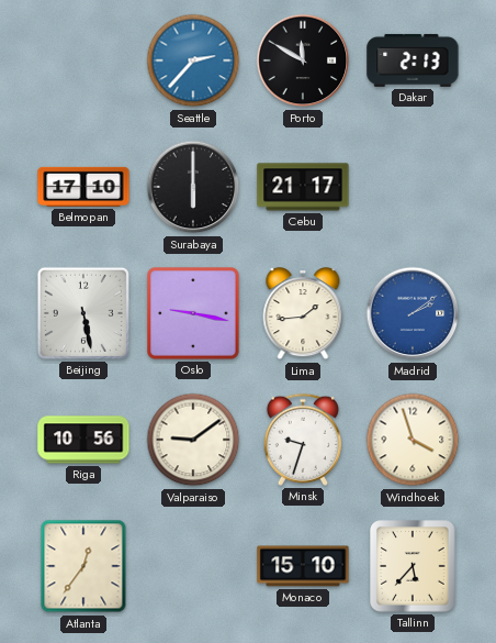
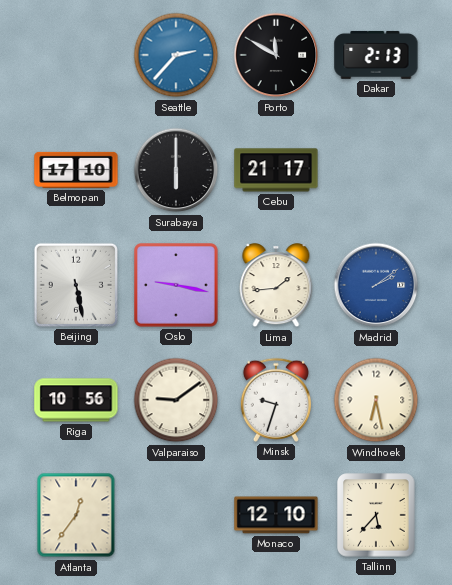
Windhoek: 3:57 -> 6:28
Monaco: 15:10 -> 12:10
